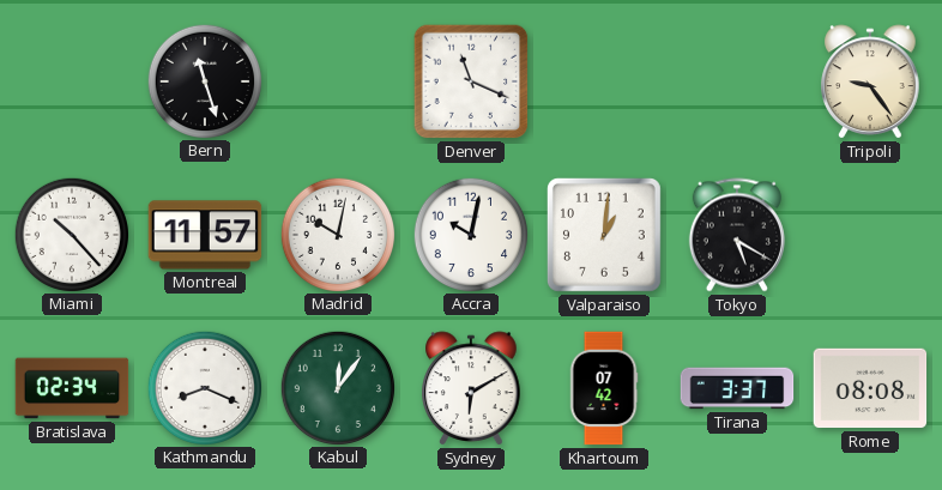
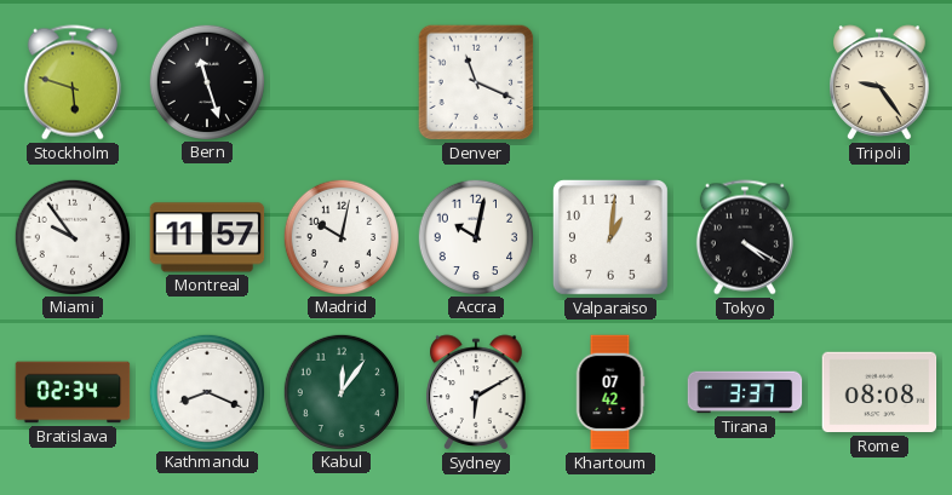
Stockholm: none -> 5:48
Miami: 10:23 -> 9:54
Tokyo: 5:20 -> 4:20
